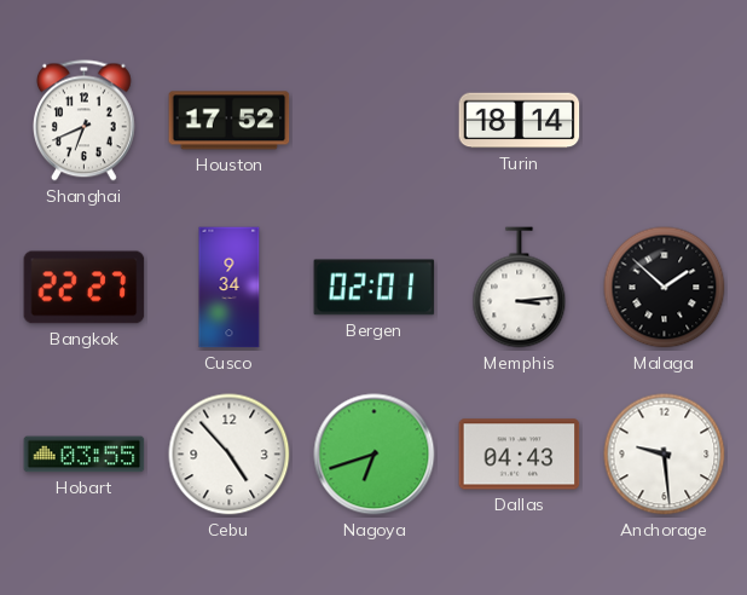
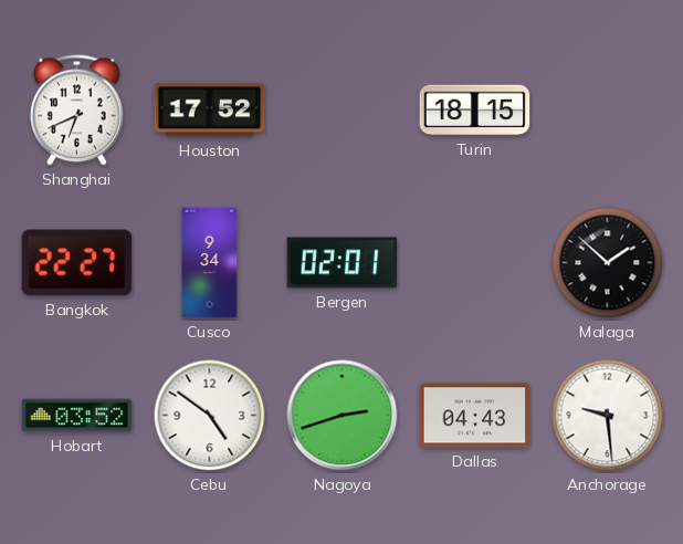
Turin: 18:14 -> 18:15
Memphis: 3:14 -> none
Hobart: 03:55 -> 03:52
Cebu: 4:53 -> 4:51
Nagoya: 6:42 -> 2:42
